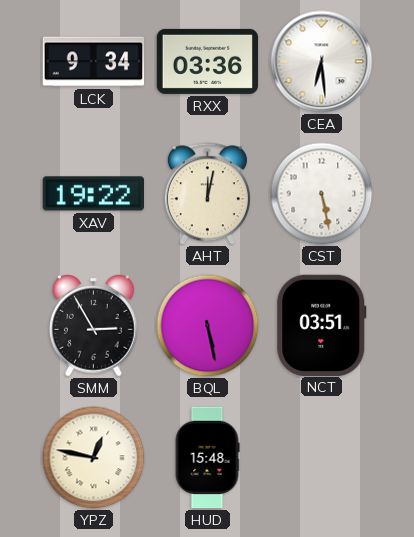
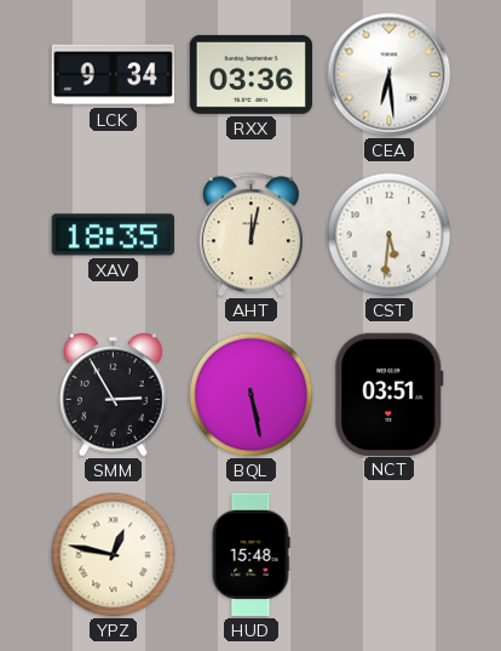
XAV: 19:22 -> 18:35
CST: 5:28 -> 5:31
